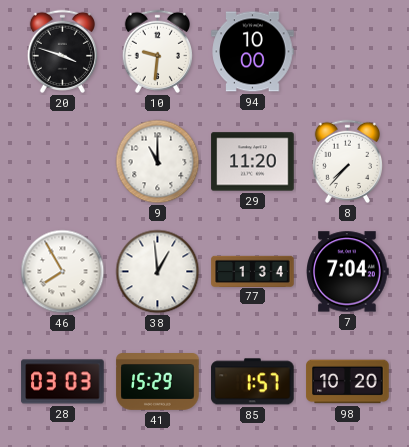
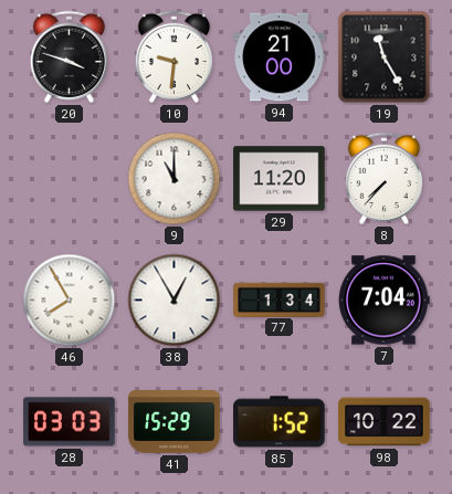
94: 10:00 -> 21:00
19: none -> 11:25
38: 12:59 -> 12:55
85: 1:57 -> 1:52
98: 10:20 -> 10:22
